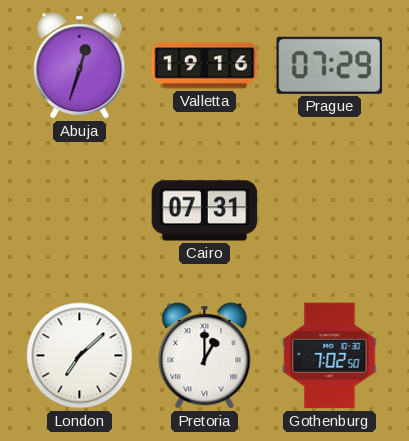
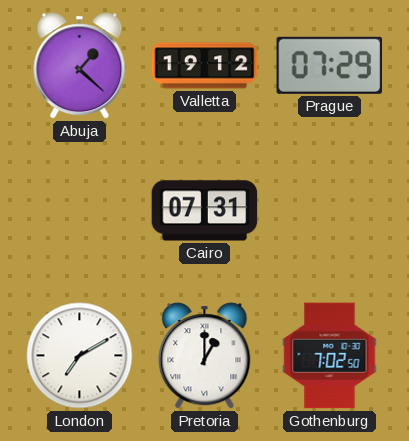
Abuja: 12:33 -> 1:22
Valletta: 19:16 -> 19:12
London: 7:08 -> 7:10
